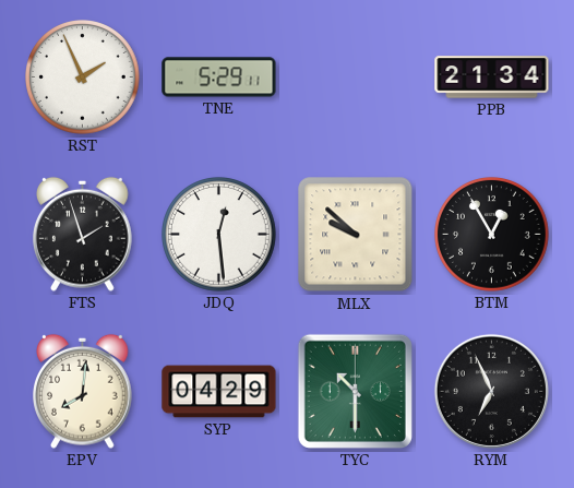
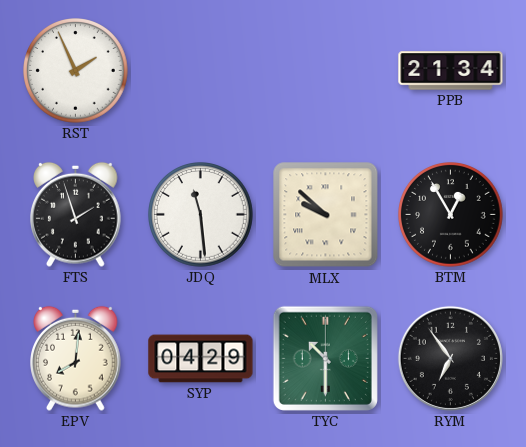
TNE: 5:29 -> none
JDQ: 12:29 -> 11:29
RYM: 6:56 -> 6:54
